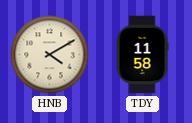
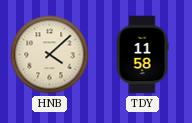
HNB: 4:10 -> 4:08
